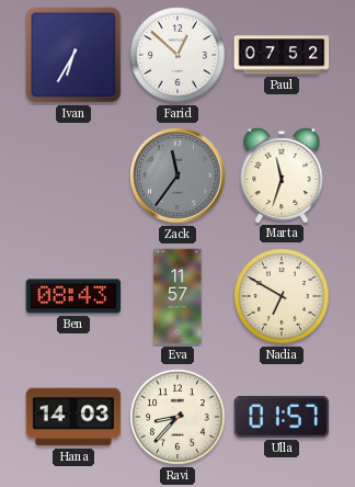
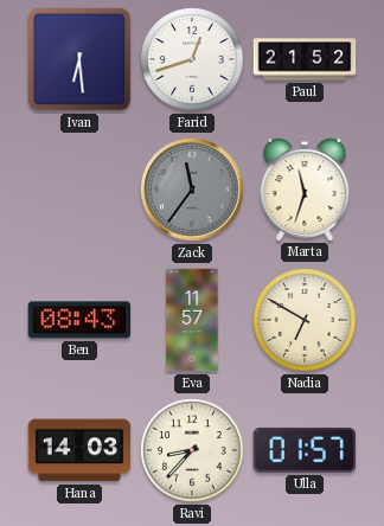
Ivan: 6:35 -> 6:29
Farid: 12:52 -> 12:42
Paul: 07:52 -> 21:52
